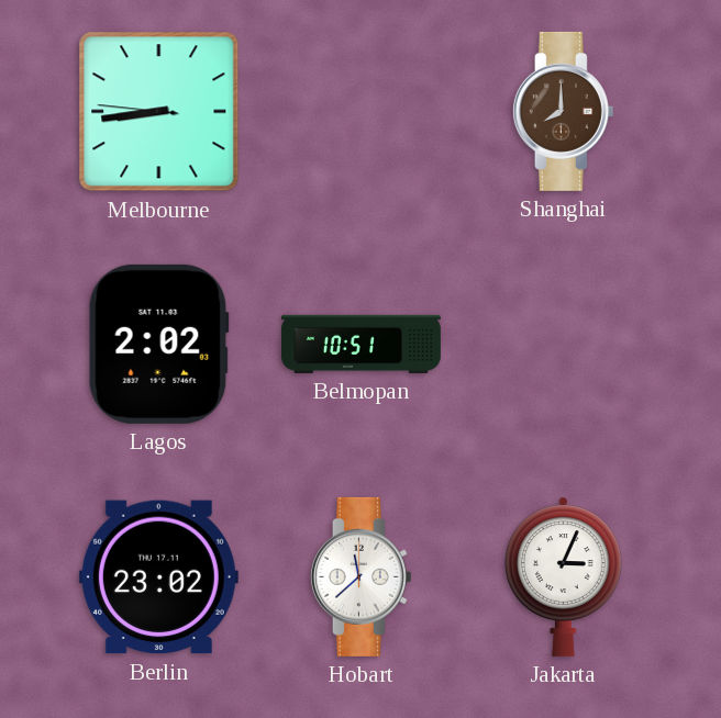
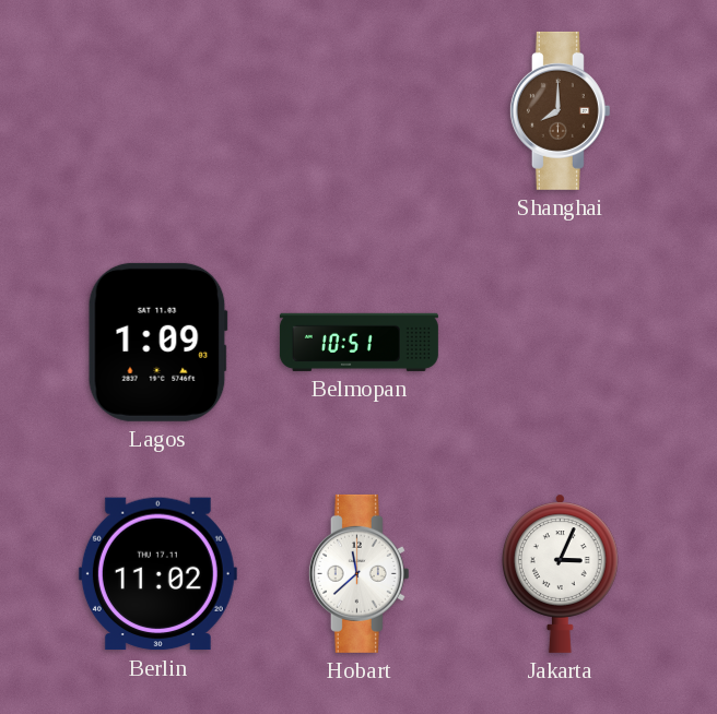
Melbourne: 8:43 -> none
Lagos: 2:02 -> 1:09
Berlin: 23:02 -> 11:02
